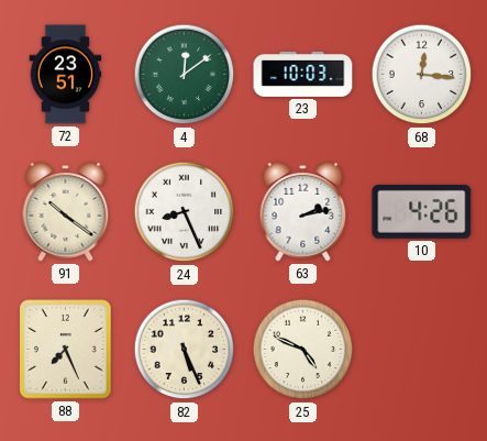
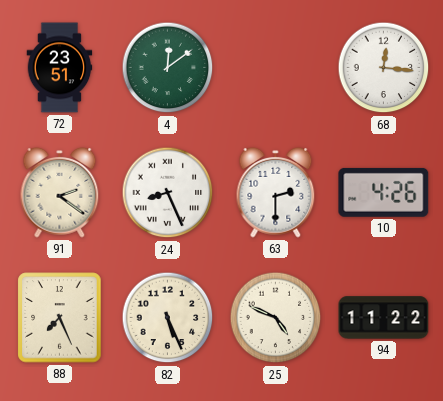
23: 10:03 -> none
91: 10:21 -> 2:21
63: 2:13 -> 2:30
94: none -> 11:22
